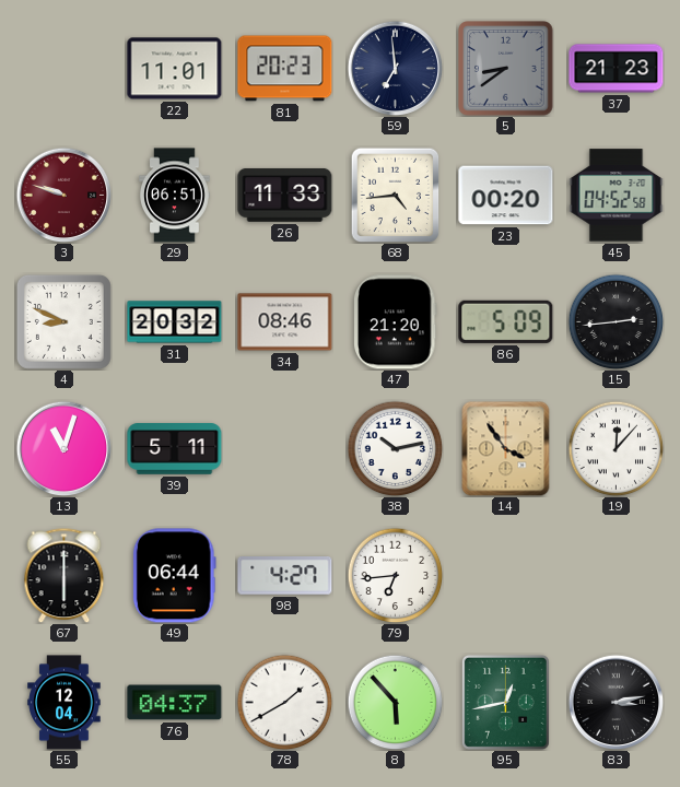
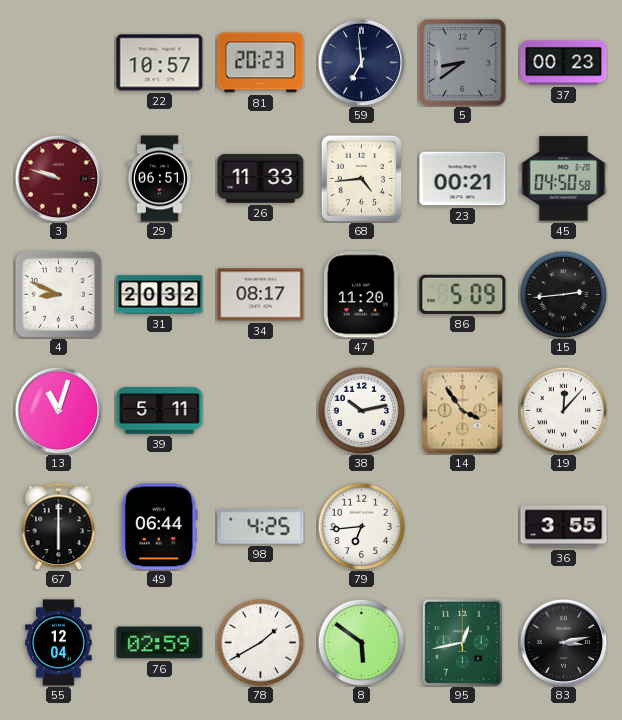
22: 11:01 -> 10:57
37: 21:23 -> 00:23
23: 00:20 -> 00:21
45: 04:52 -> 04:50
34: 08:46 -> 08:17
47: 21:20 -> 11:20
98: 4:27 -> 4:25
36: none -> 3:55
76: 04:37 -> 02:59
8: 5:53 -> 5:51
